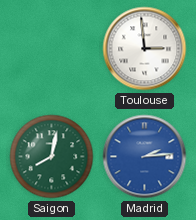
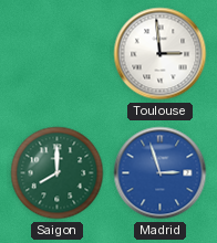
Saigon: 8:02 -> 8:00
Madrid: 2:14 -> 2:57
